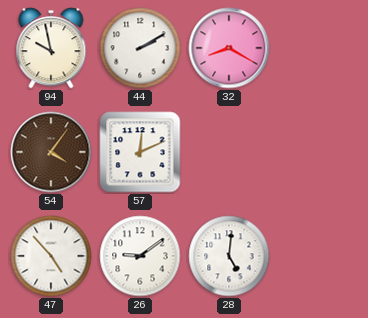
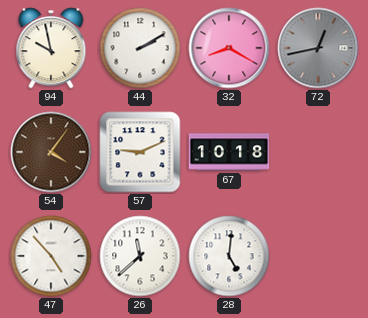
72: none -> 12:43
57: 12:11 -> 9:11
67: none -> 10:18
26: 9:09 -> 11:38
